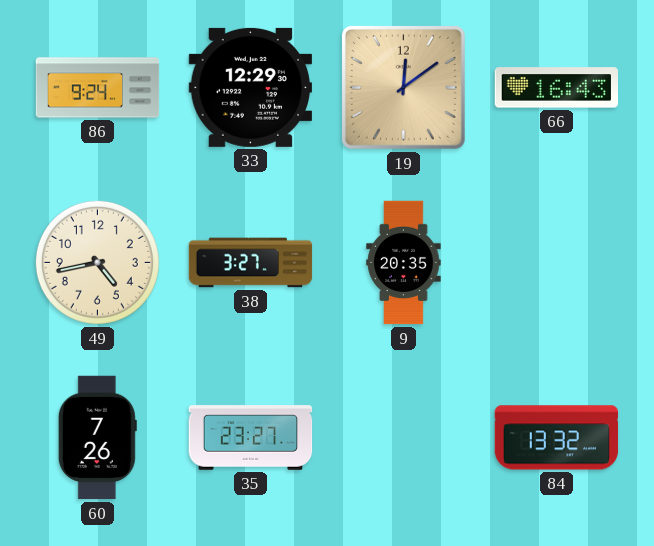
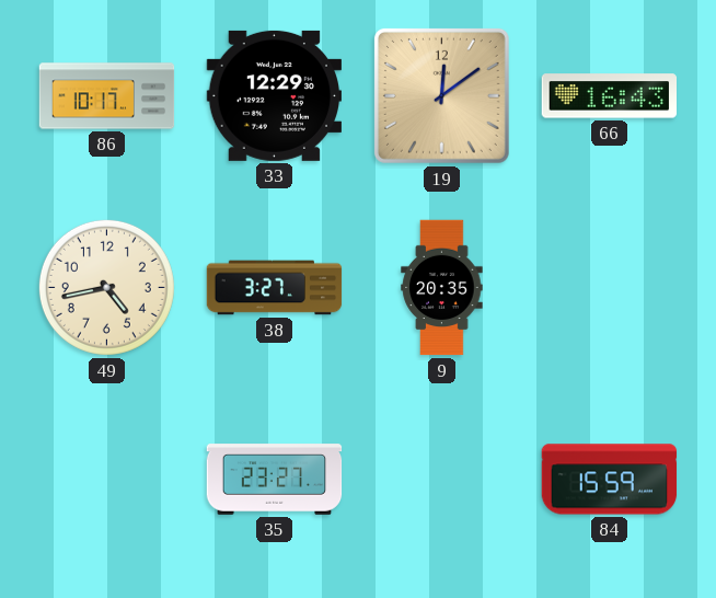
86: 9:24 -> 10:17
60: 7:26 -> none
84: 13:32 -> 15:59
